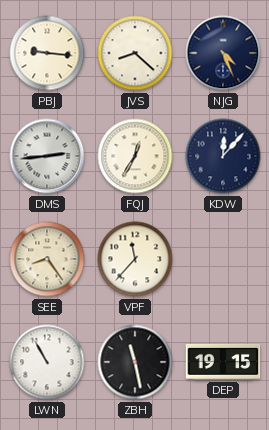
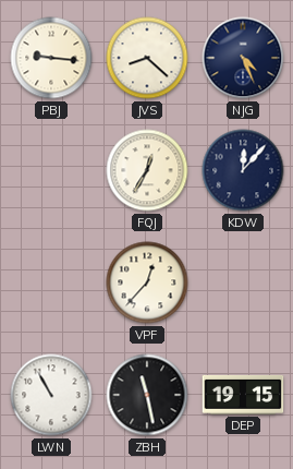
DMS: 2:44 -> none
SEE: 8:24 -> none
VPF: 11:37 -> 12:37
